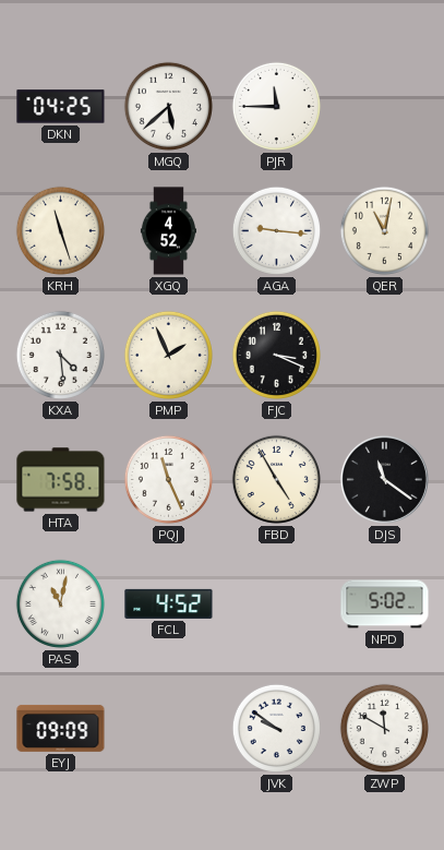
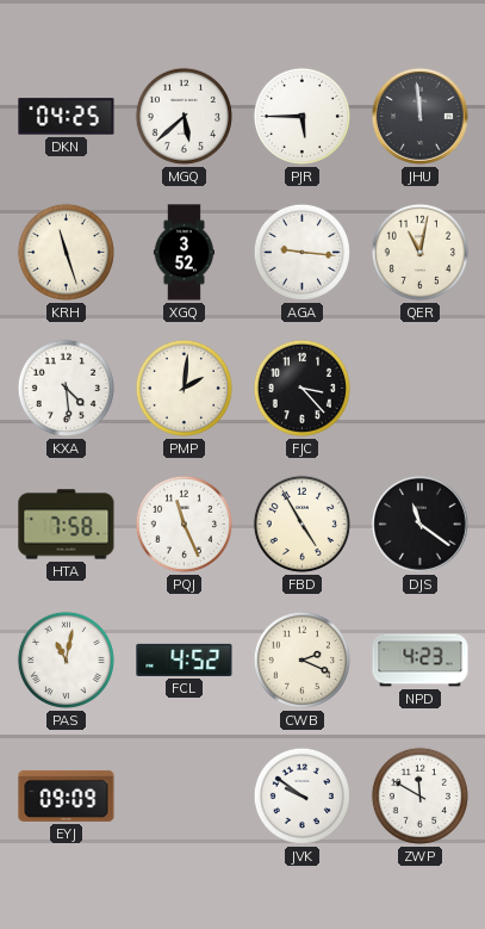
PJR: 11:45 -> 5:45
JHU: none -> 11:59
XGQ: 4:52 -> 3:52
PMP: 1:56 -> 2:01
FJC: 3:19 -> 3:23
CWB: none -> 2:19
NPD: 5:02 -> 4:23
